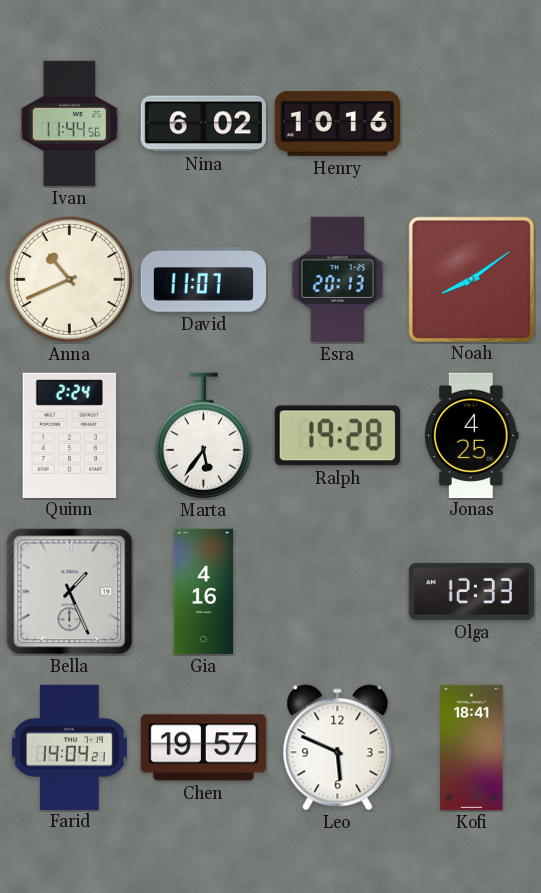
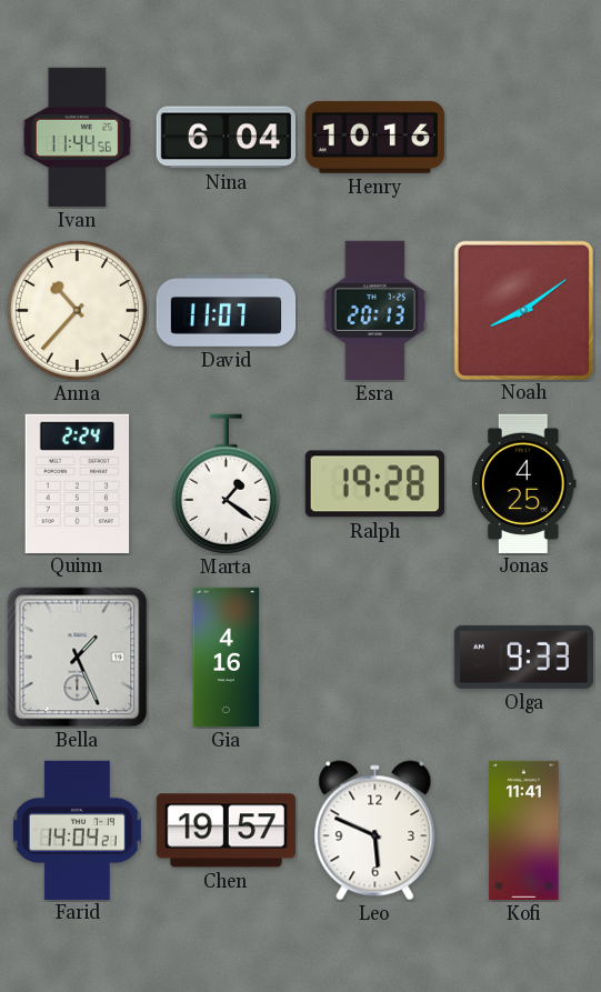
Nina: 6:02 -> 6:04
Anna: 10:41 -> 10:37
Marta: 5:36 -> 1:21
Olga: 12:33 -> 9:33
Kofi: 18:41 -> 11:41
